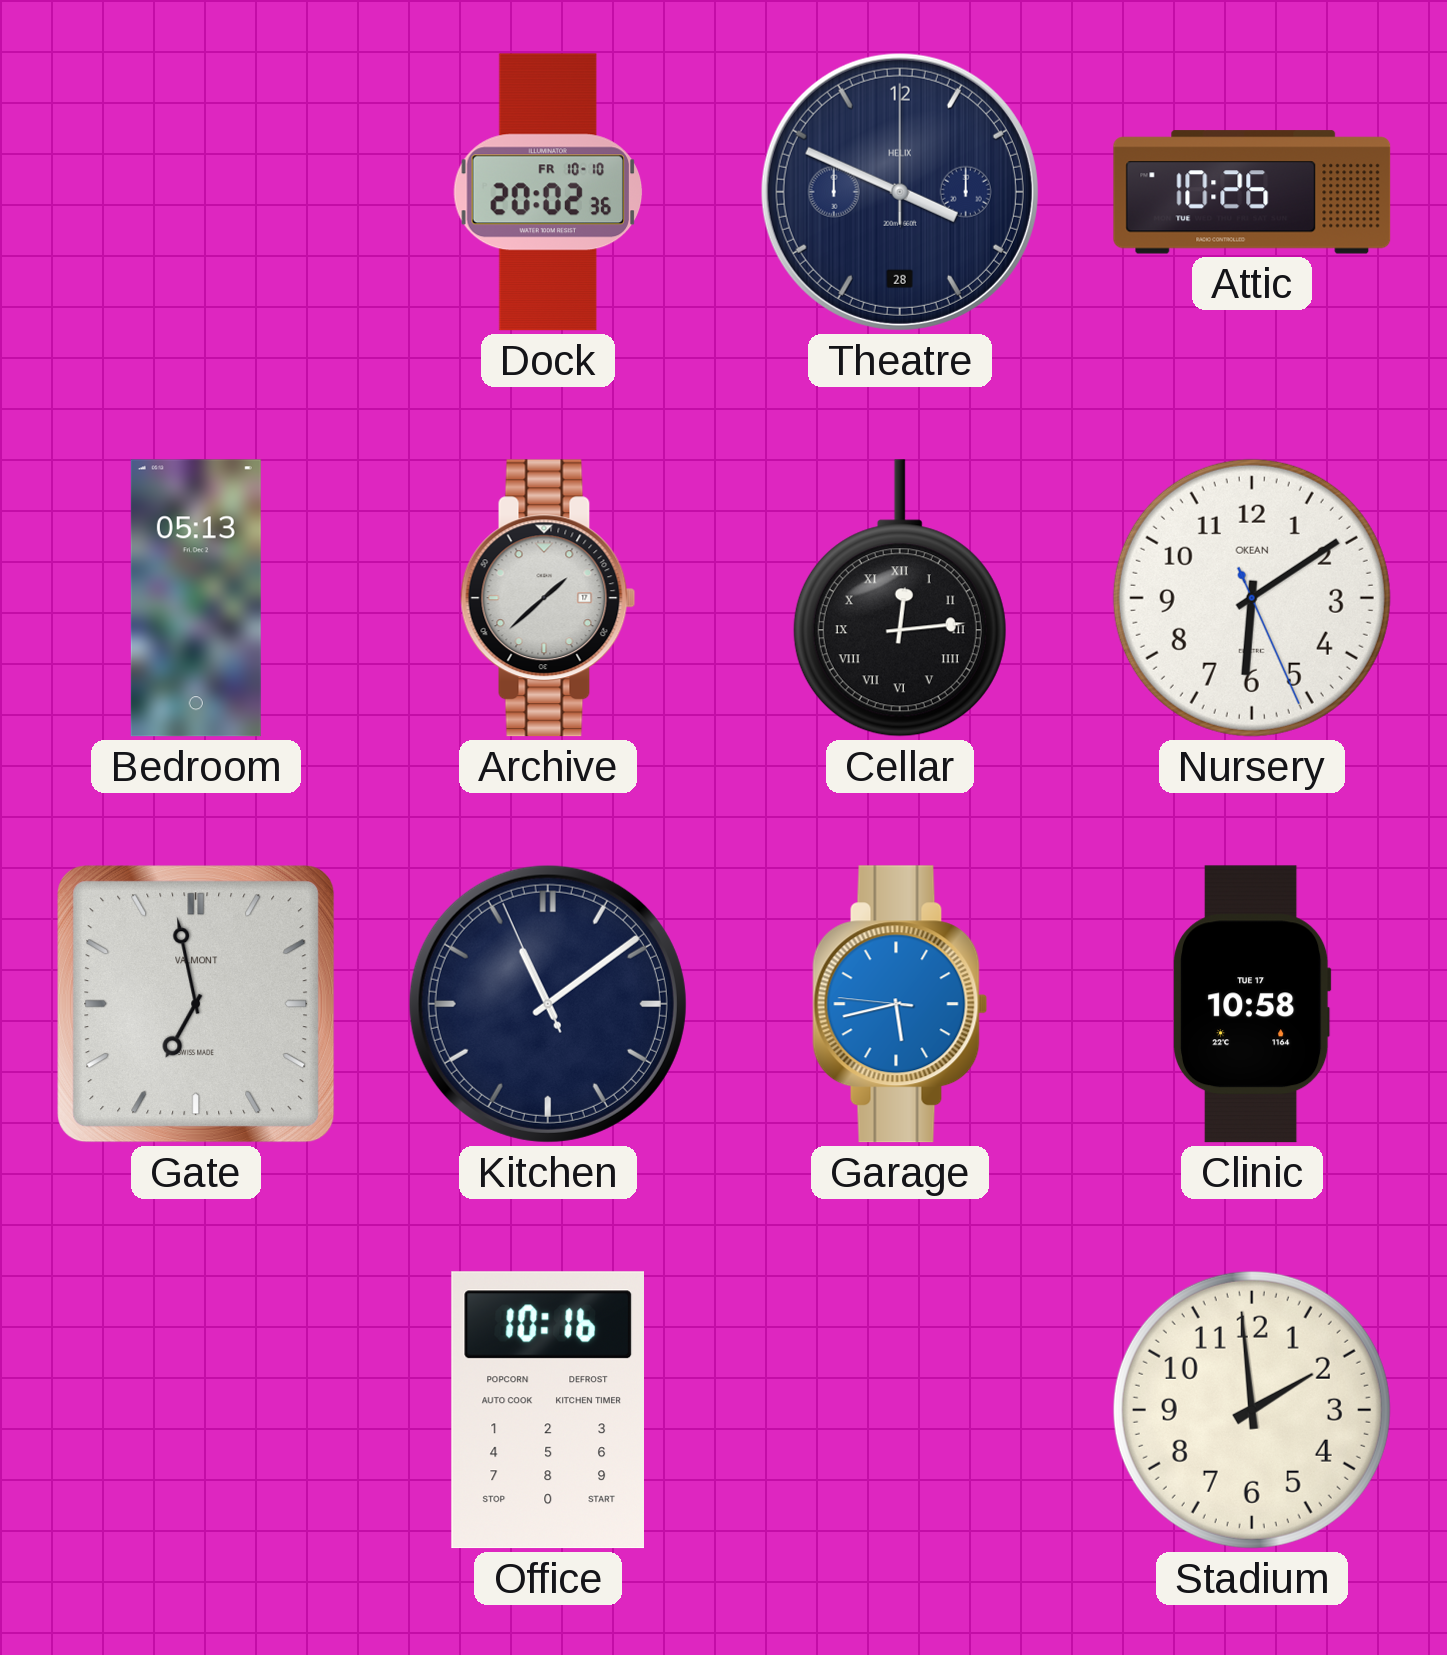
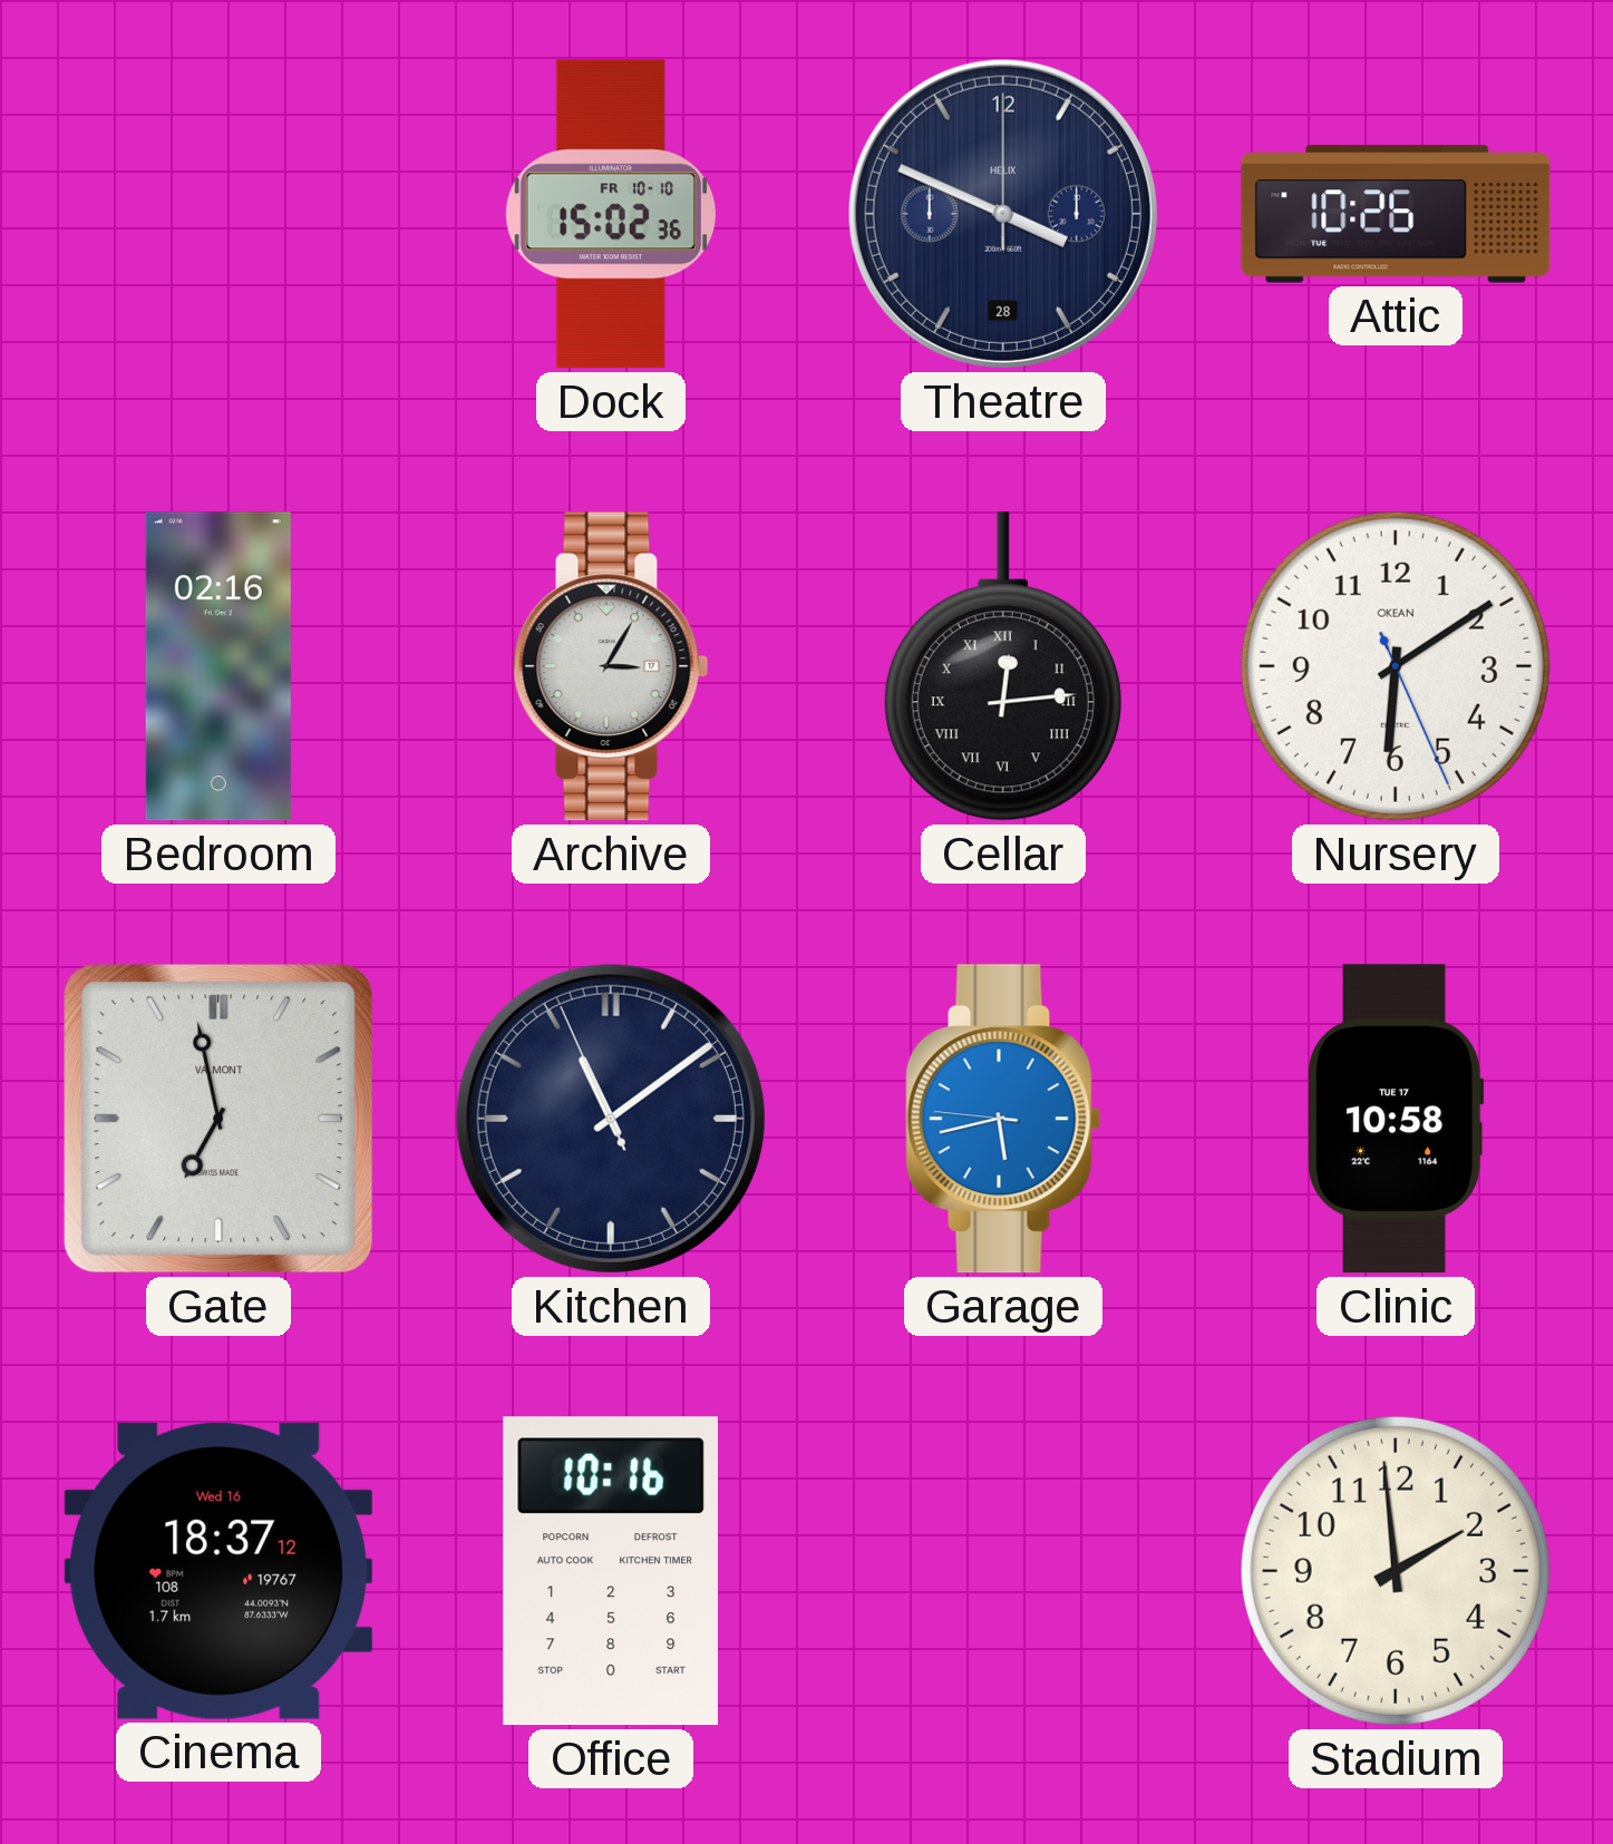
Dock: 20:02 -> 15:02
Bedroom: 05:13 -> 02:16
Archive: 1:38 -> 3:05
Cinema: none -> 18:37
